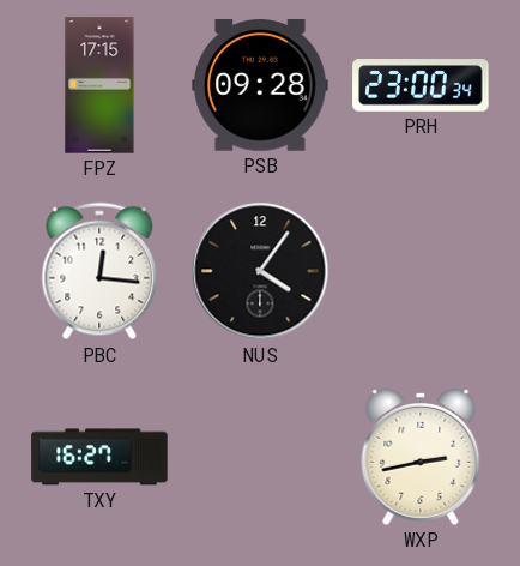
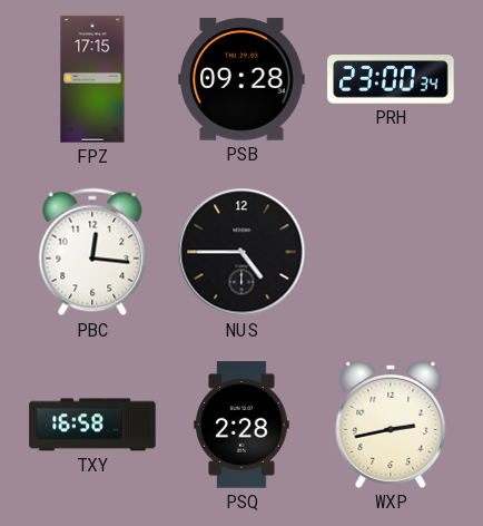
NUS: 4:06 -> 4:45
TXY: 16:27 -> 16:58
PSQ: none -> 2:28
